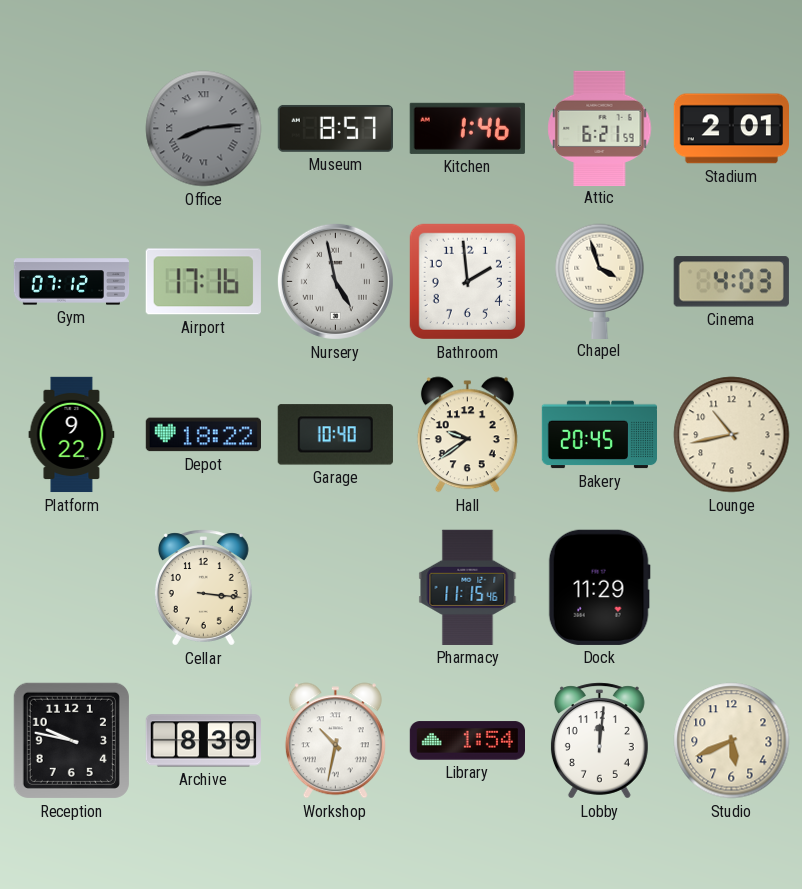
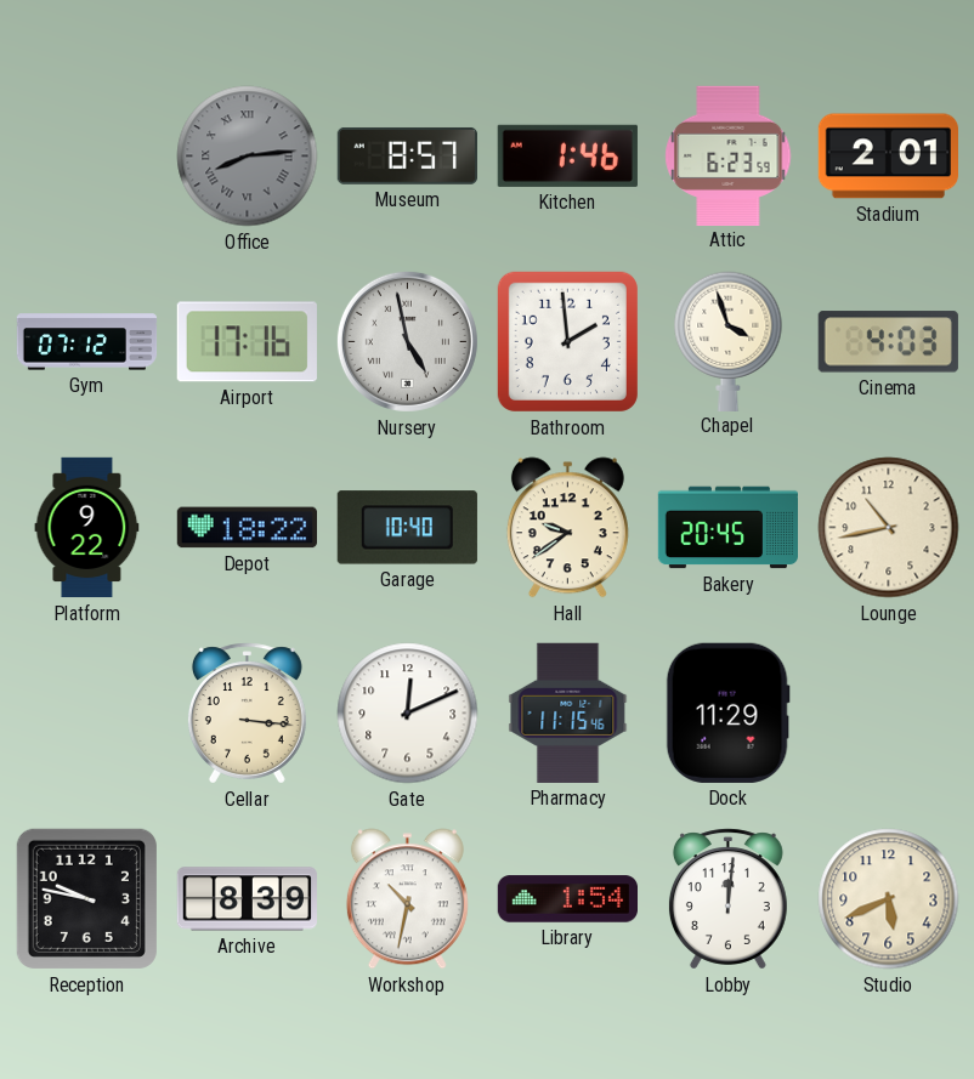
Attic: 6:21 -> 6:23
Gate: none -> 12:11
